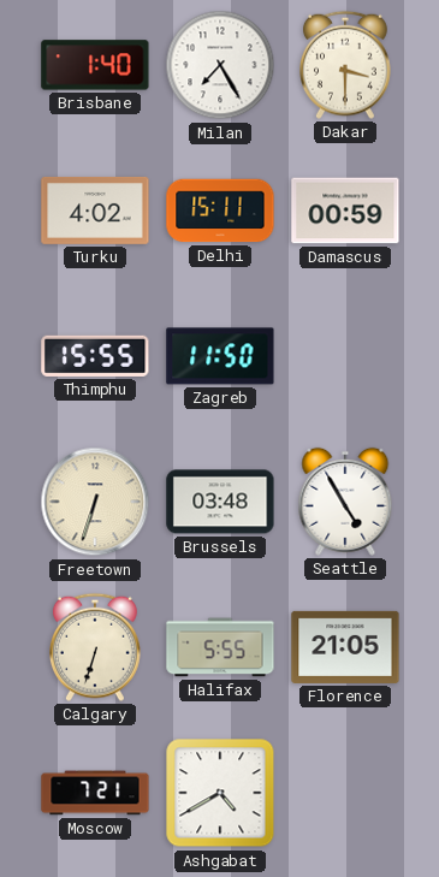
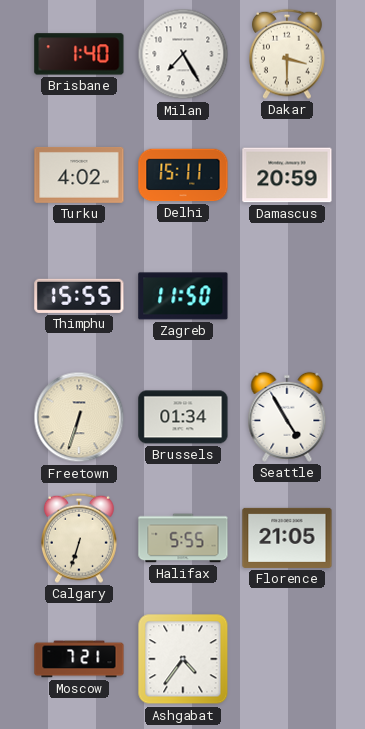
Damascus: 00:59 -> 20:59
Brussels: 03:48 -> 01:34
Ashgabat: 4:40 -> 4:36
